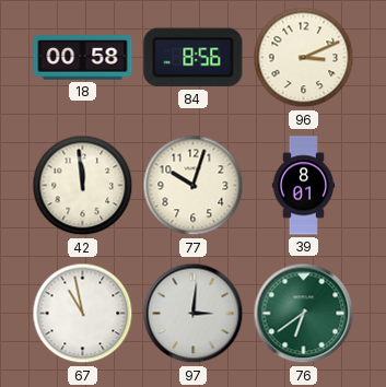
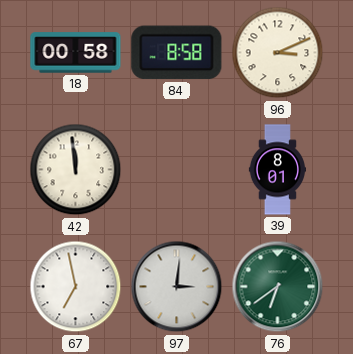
84: 8:56 -> 8:58
77: 10:03 -> none
67: 10:58 -> 6:58
